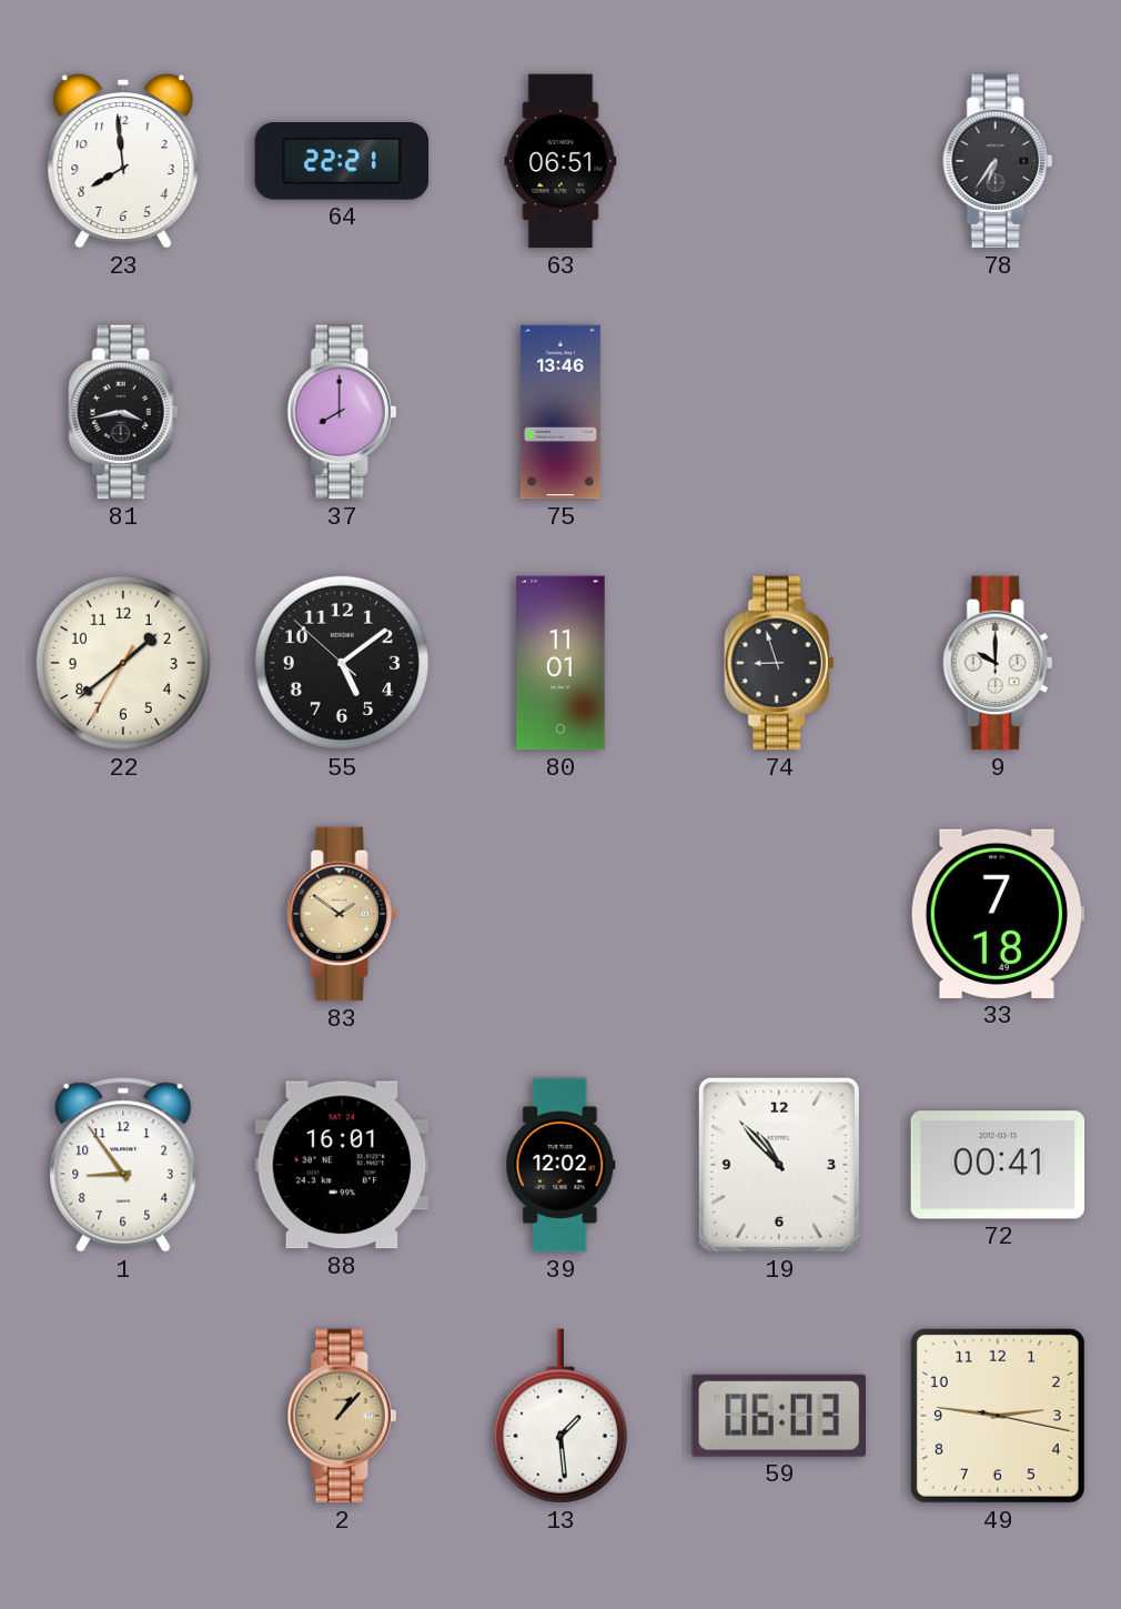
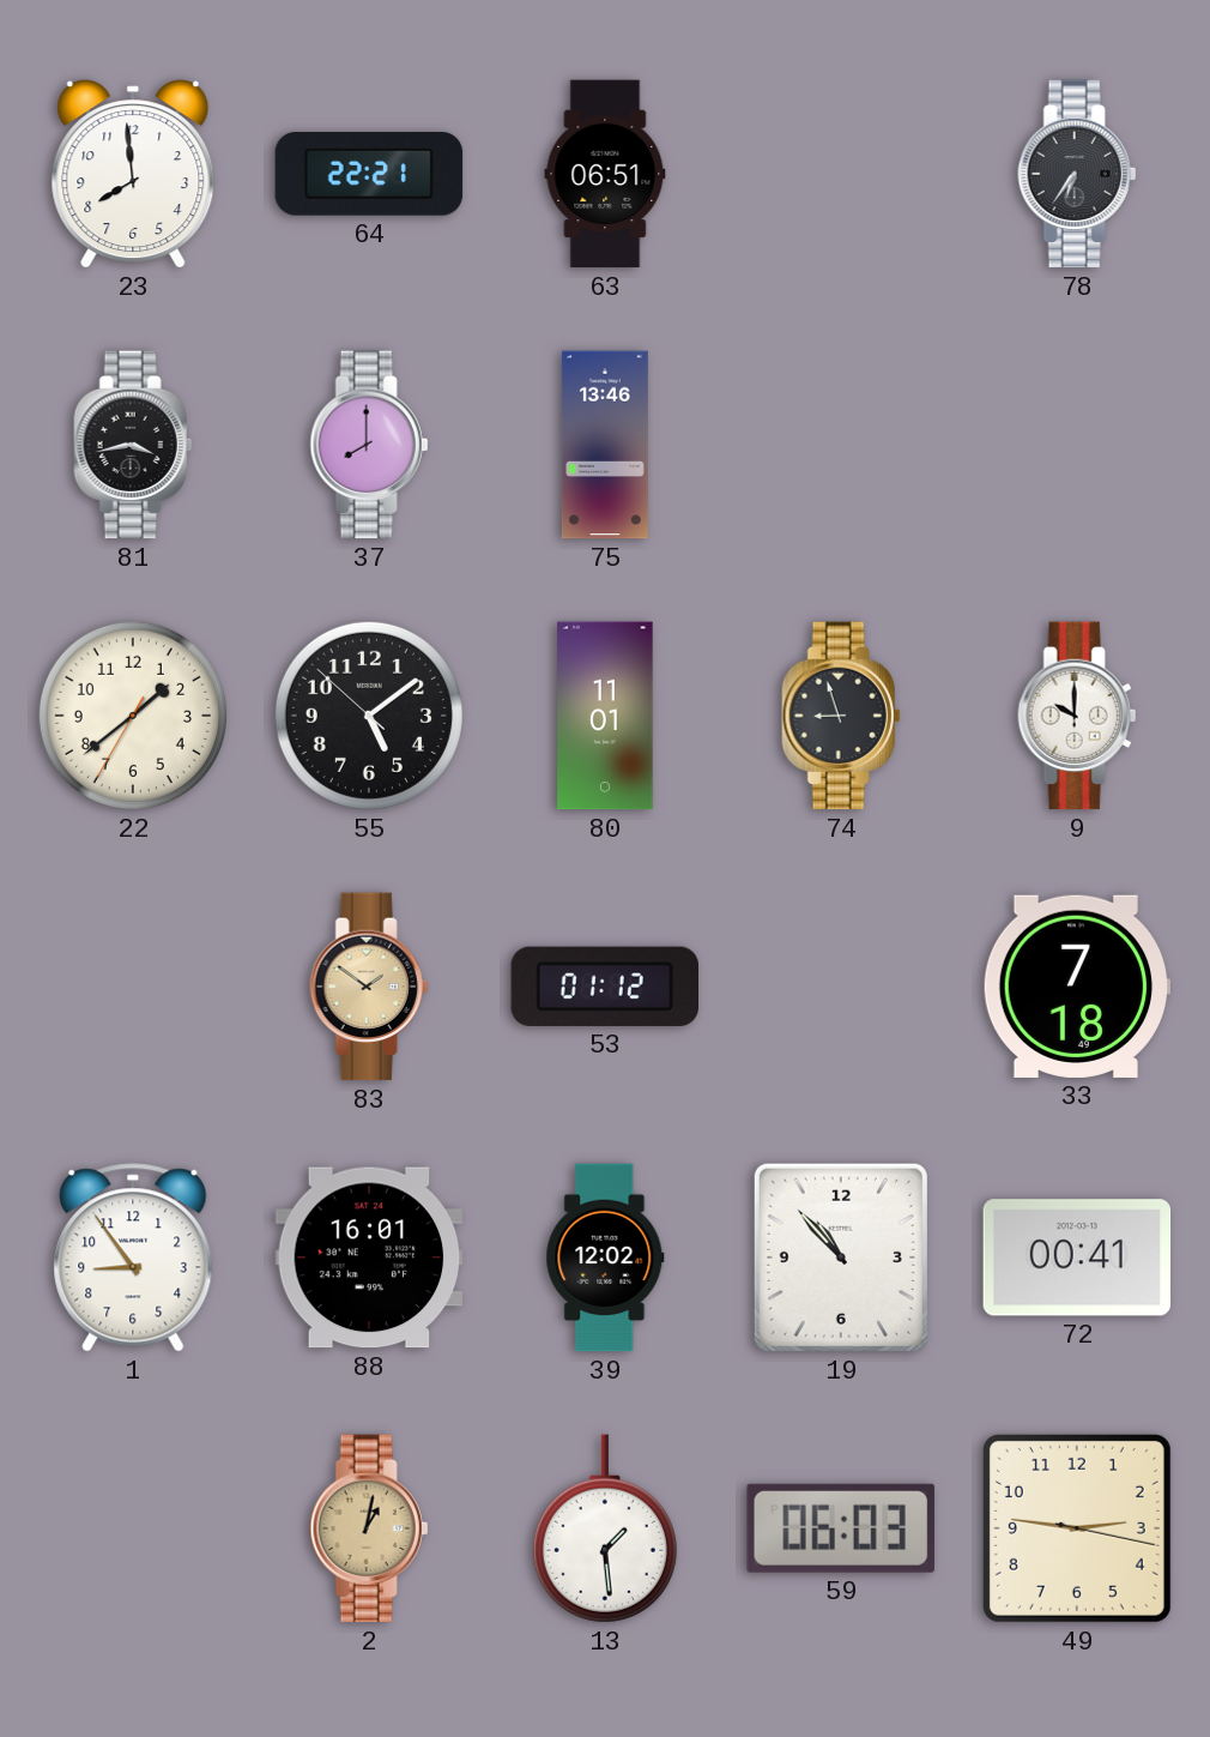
53: none -> 01:12
2: 1:07 -> 1:02
